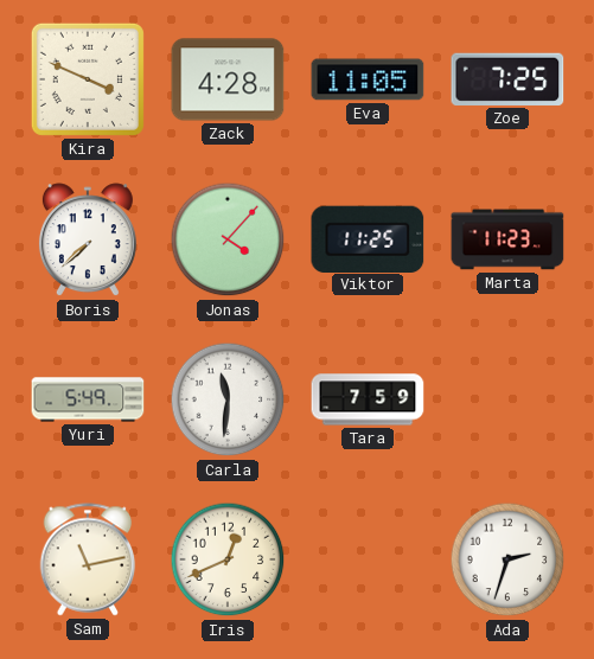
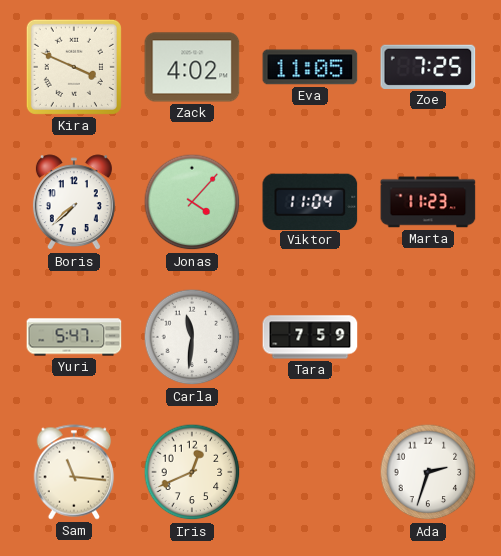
Zack: 4:28 -> 4:02
Viktor: 11:25 -> 11:04
Yuri: 5:49 -> 5:47
Sam: 11:13 -> 11:16
